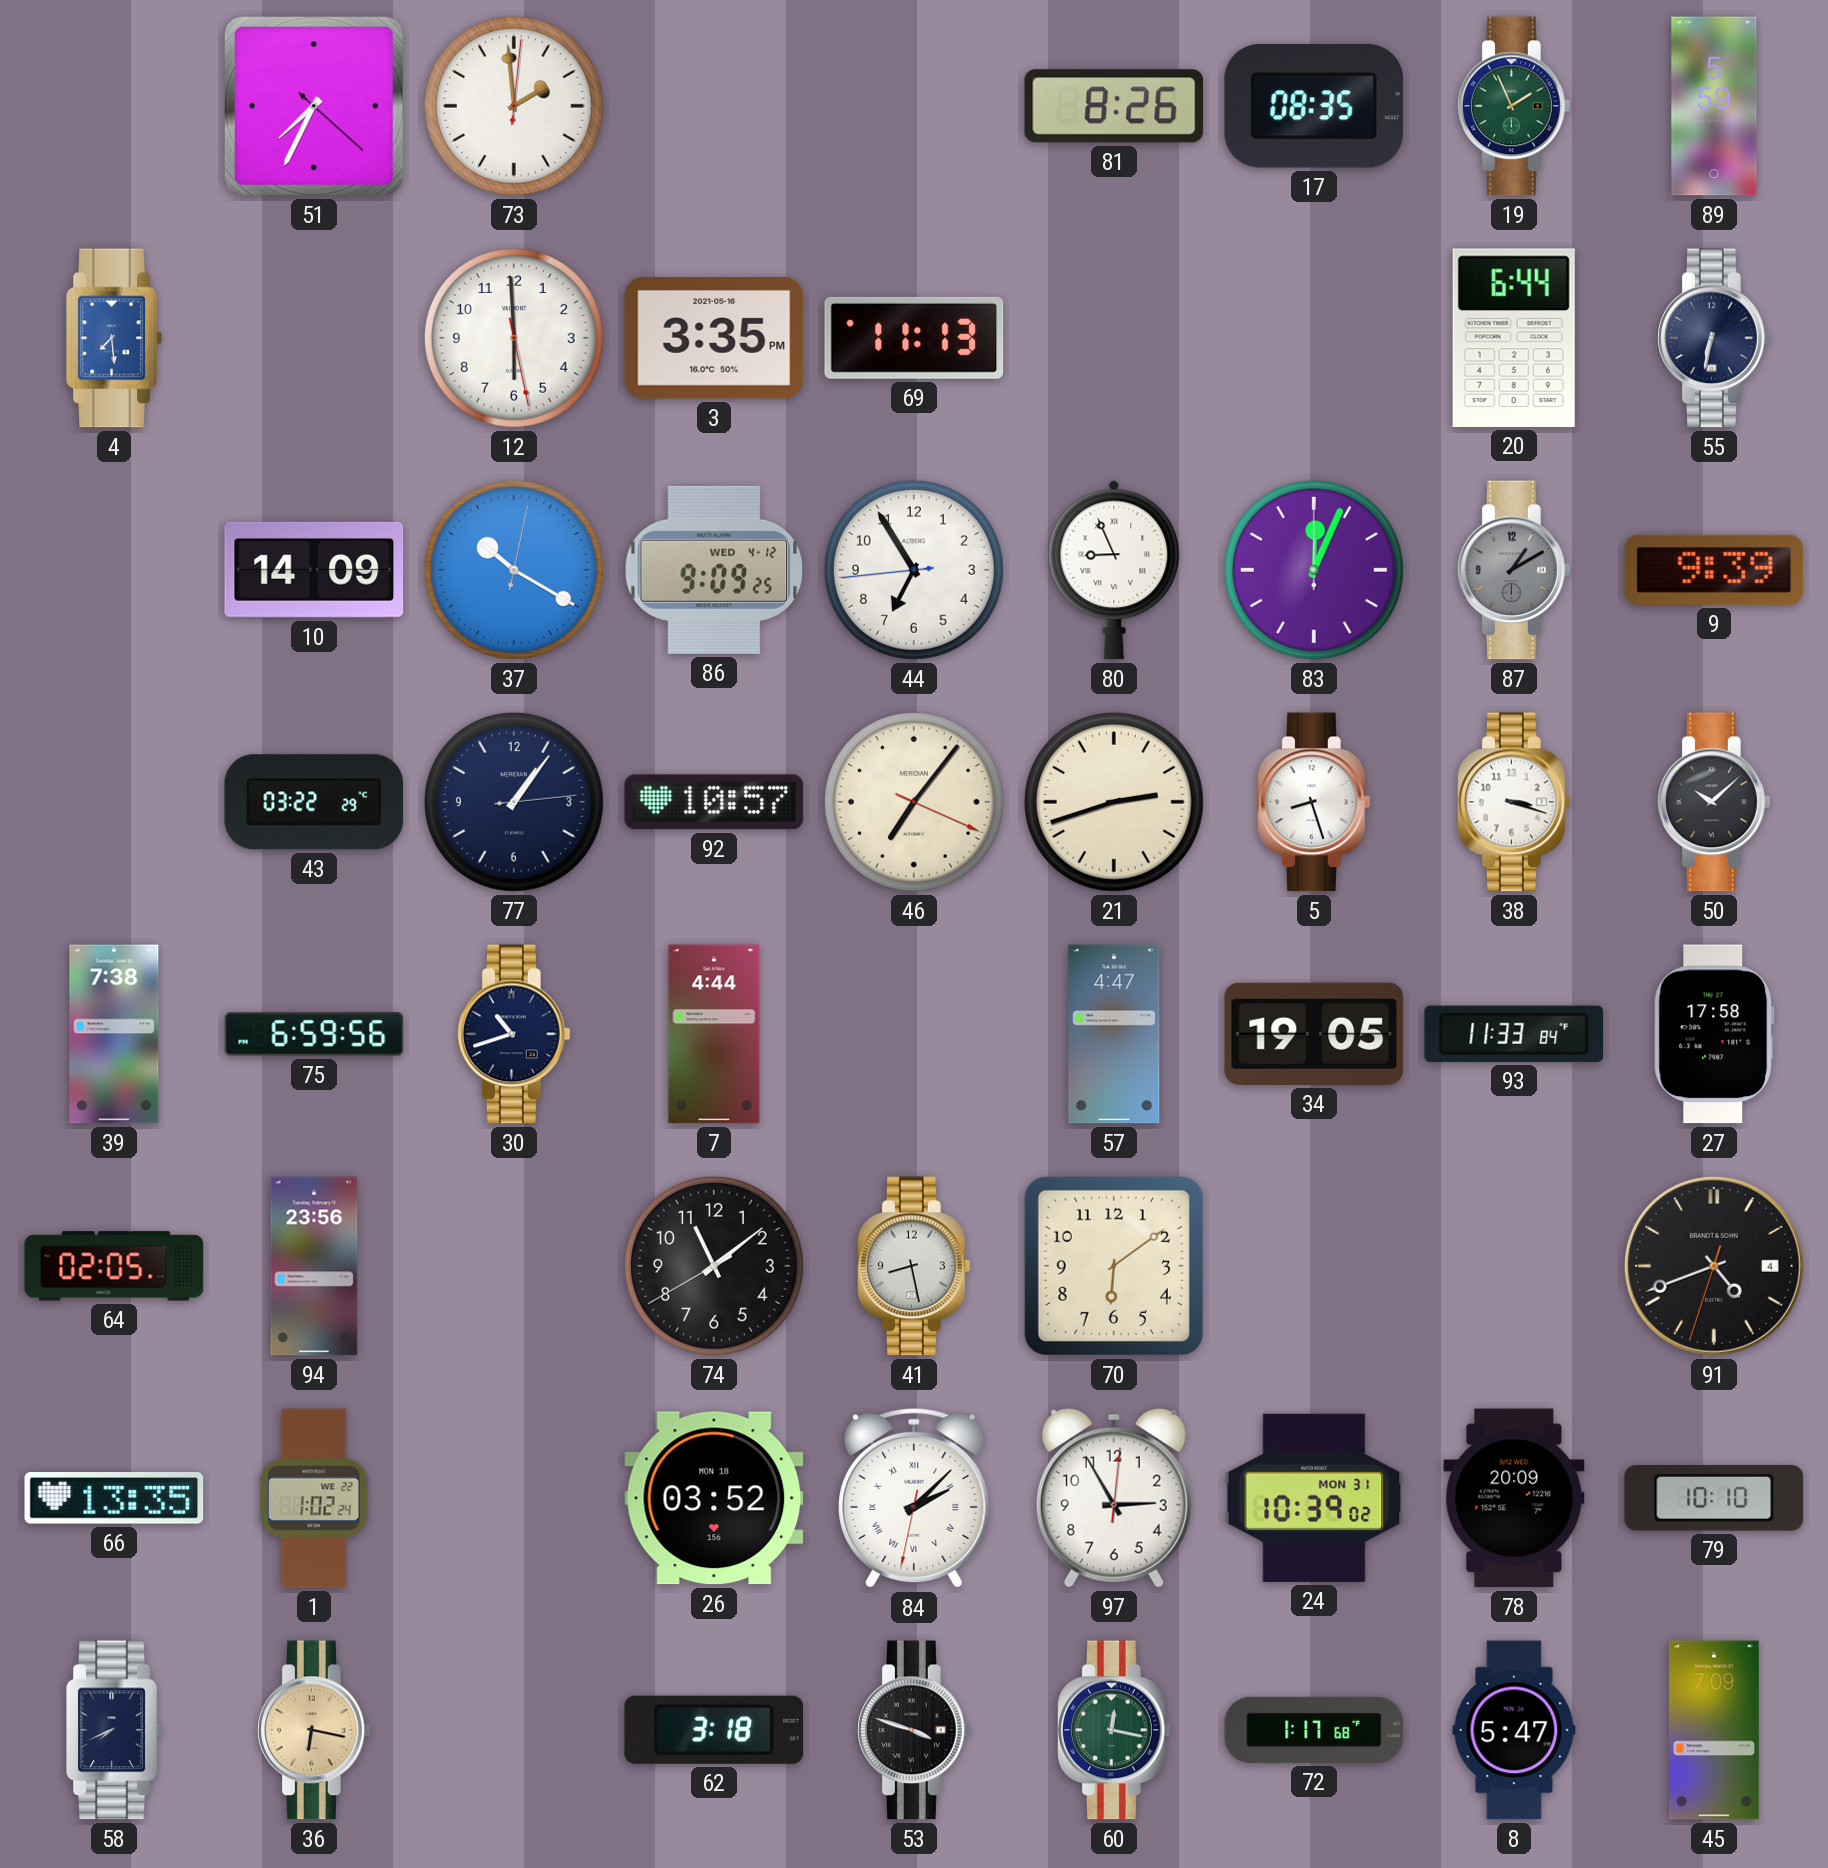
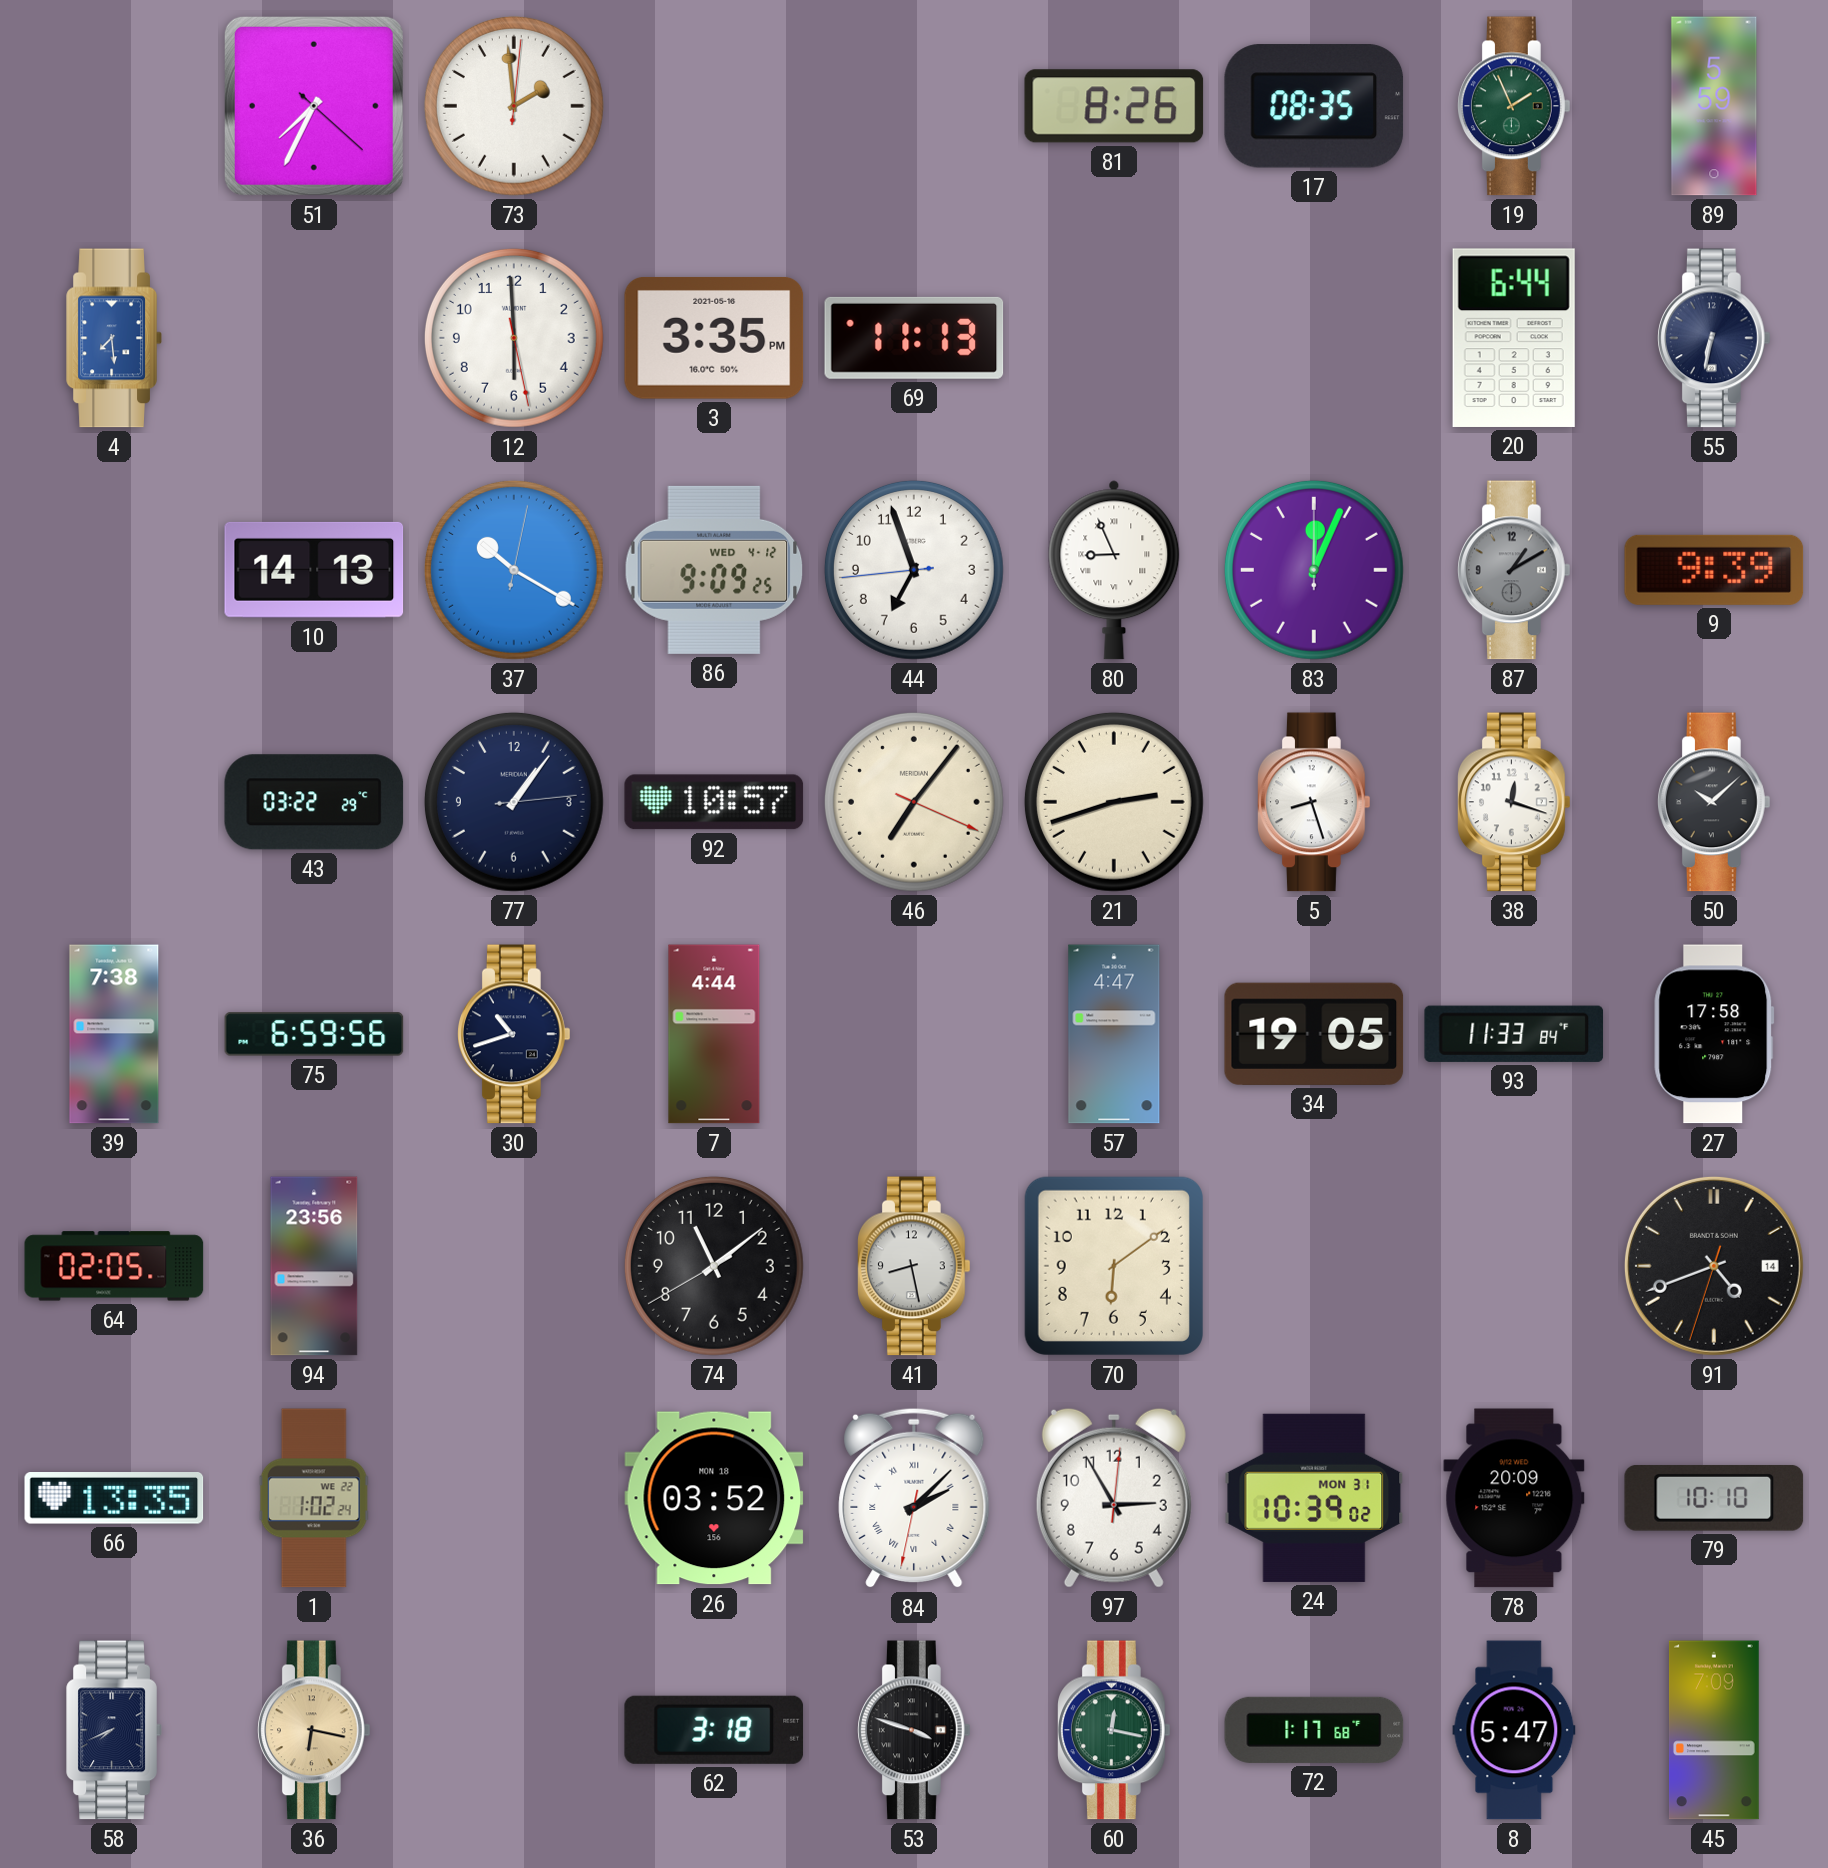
10: 14:09 -> 14:13
44: 6:54 -> 6:56
38: 3:18 -> 12:18
91 date: 4 -> 14
